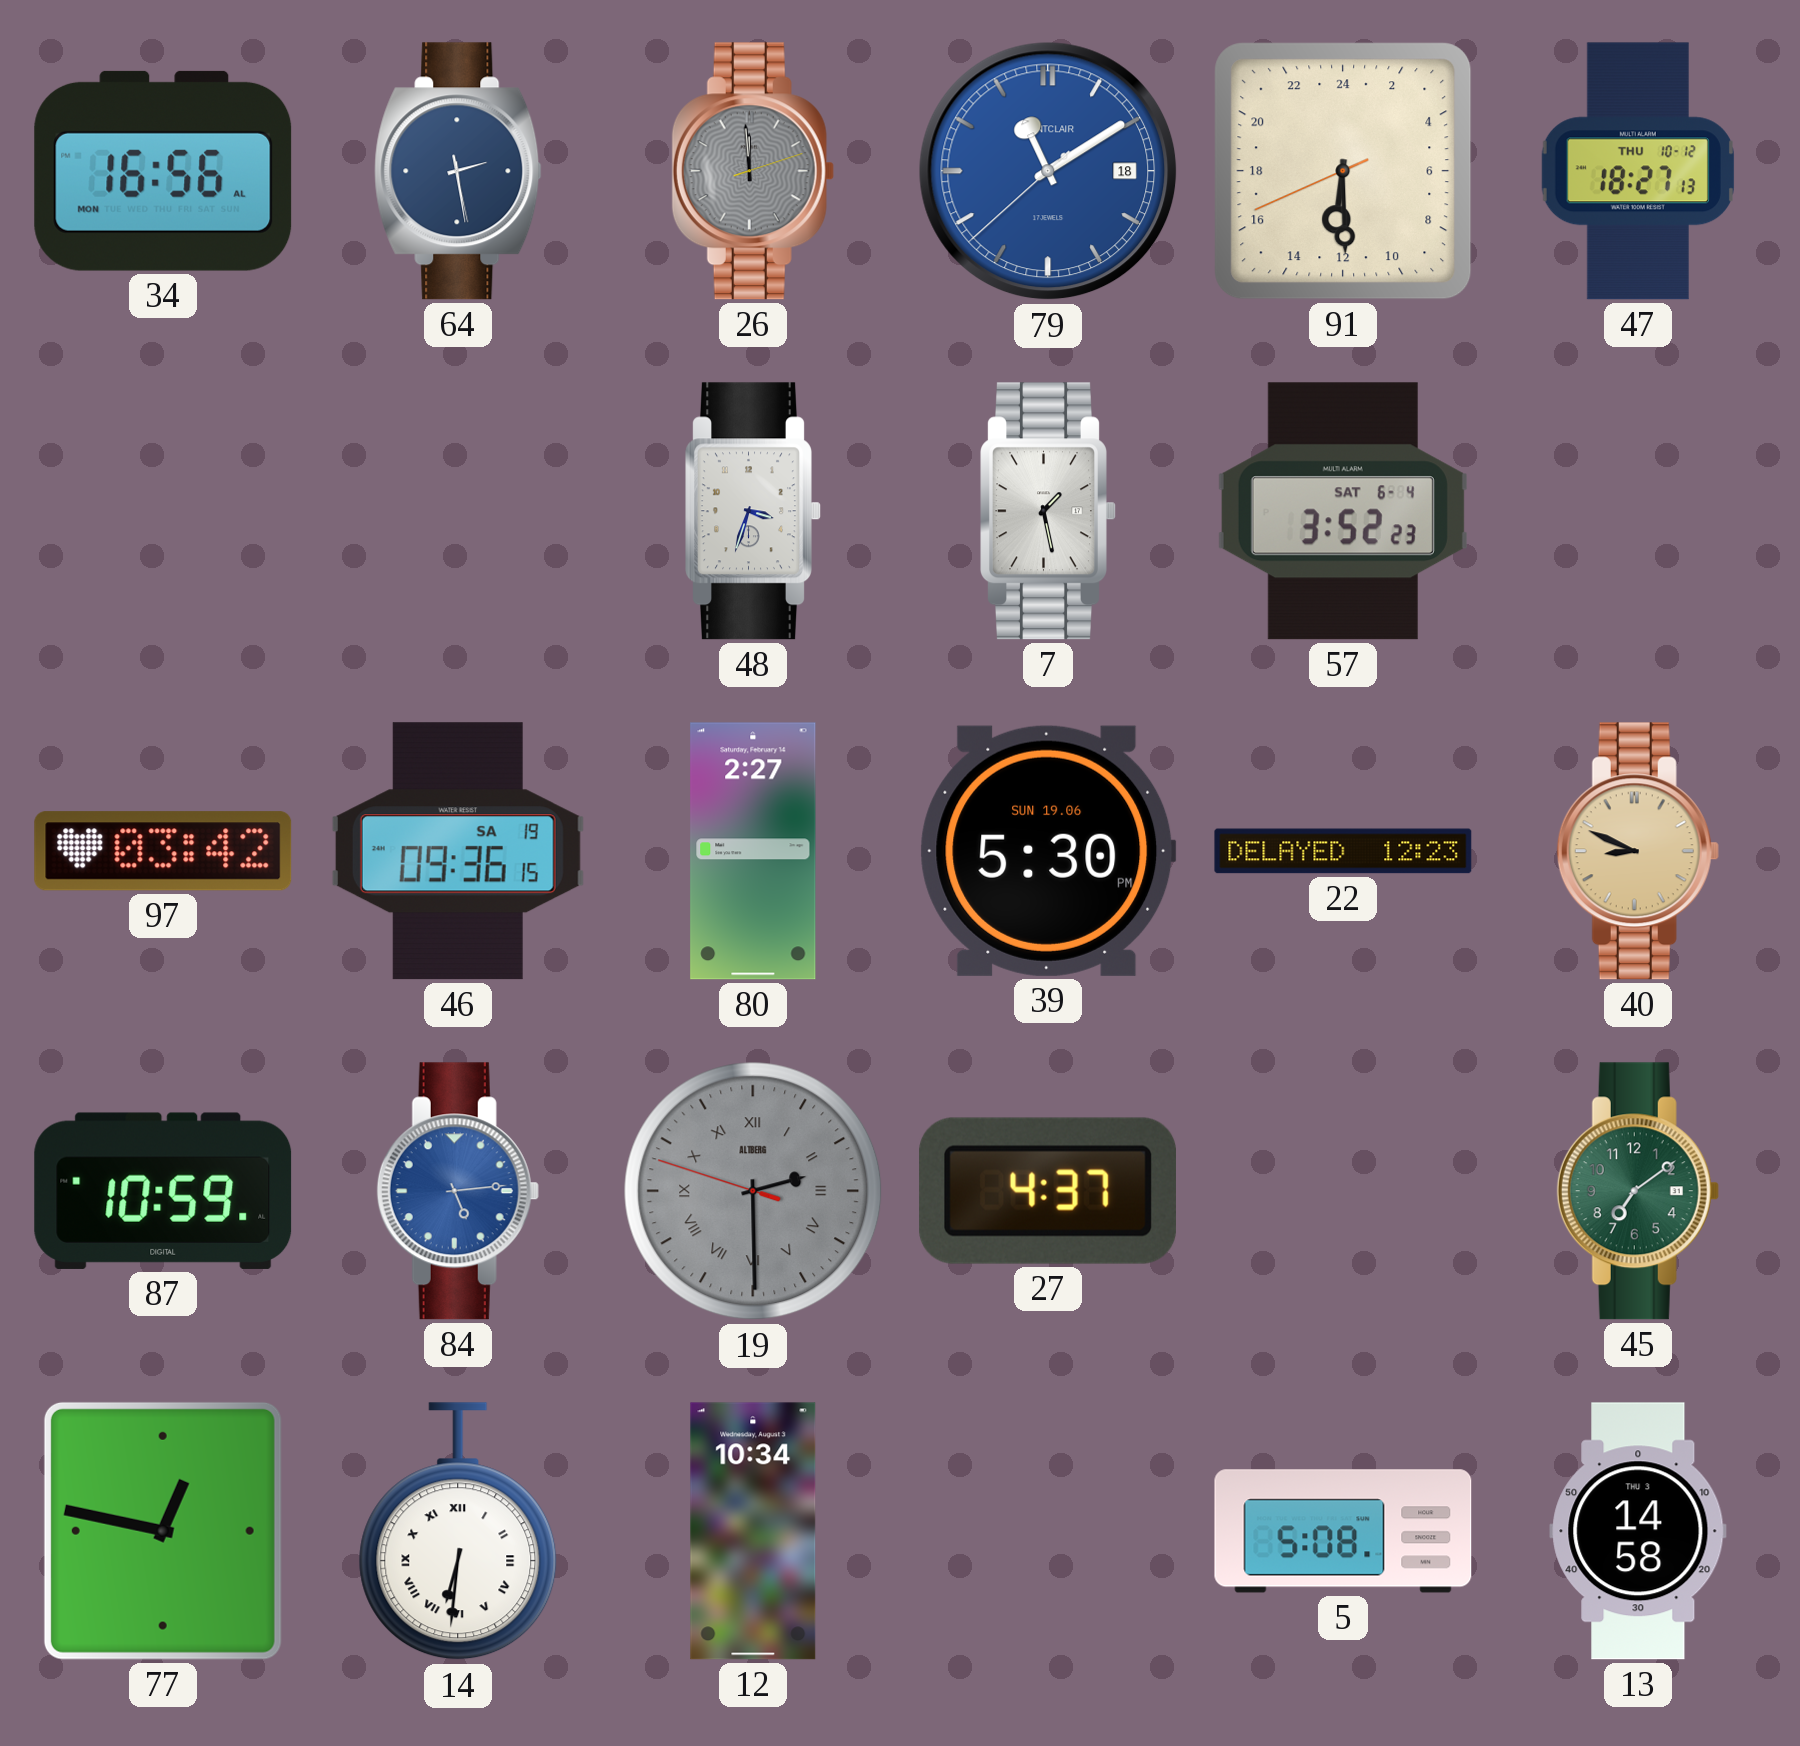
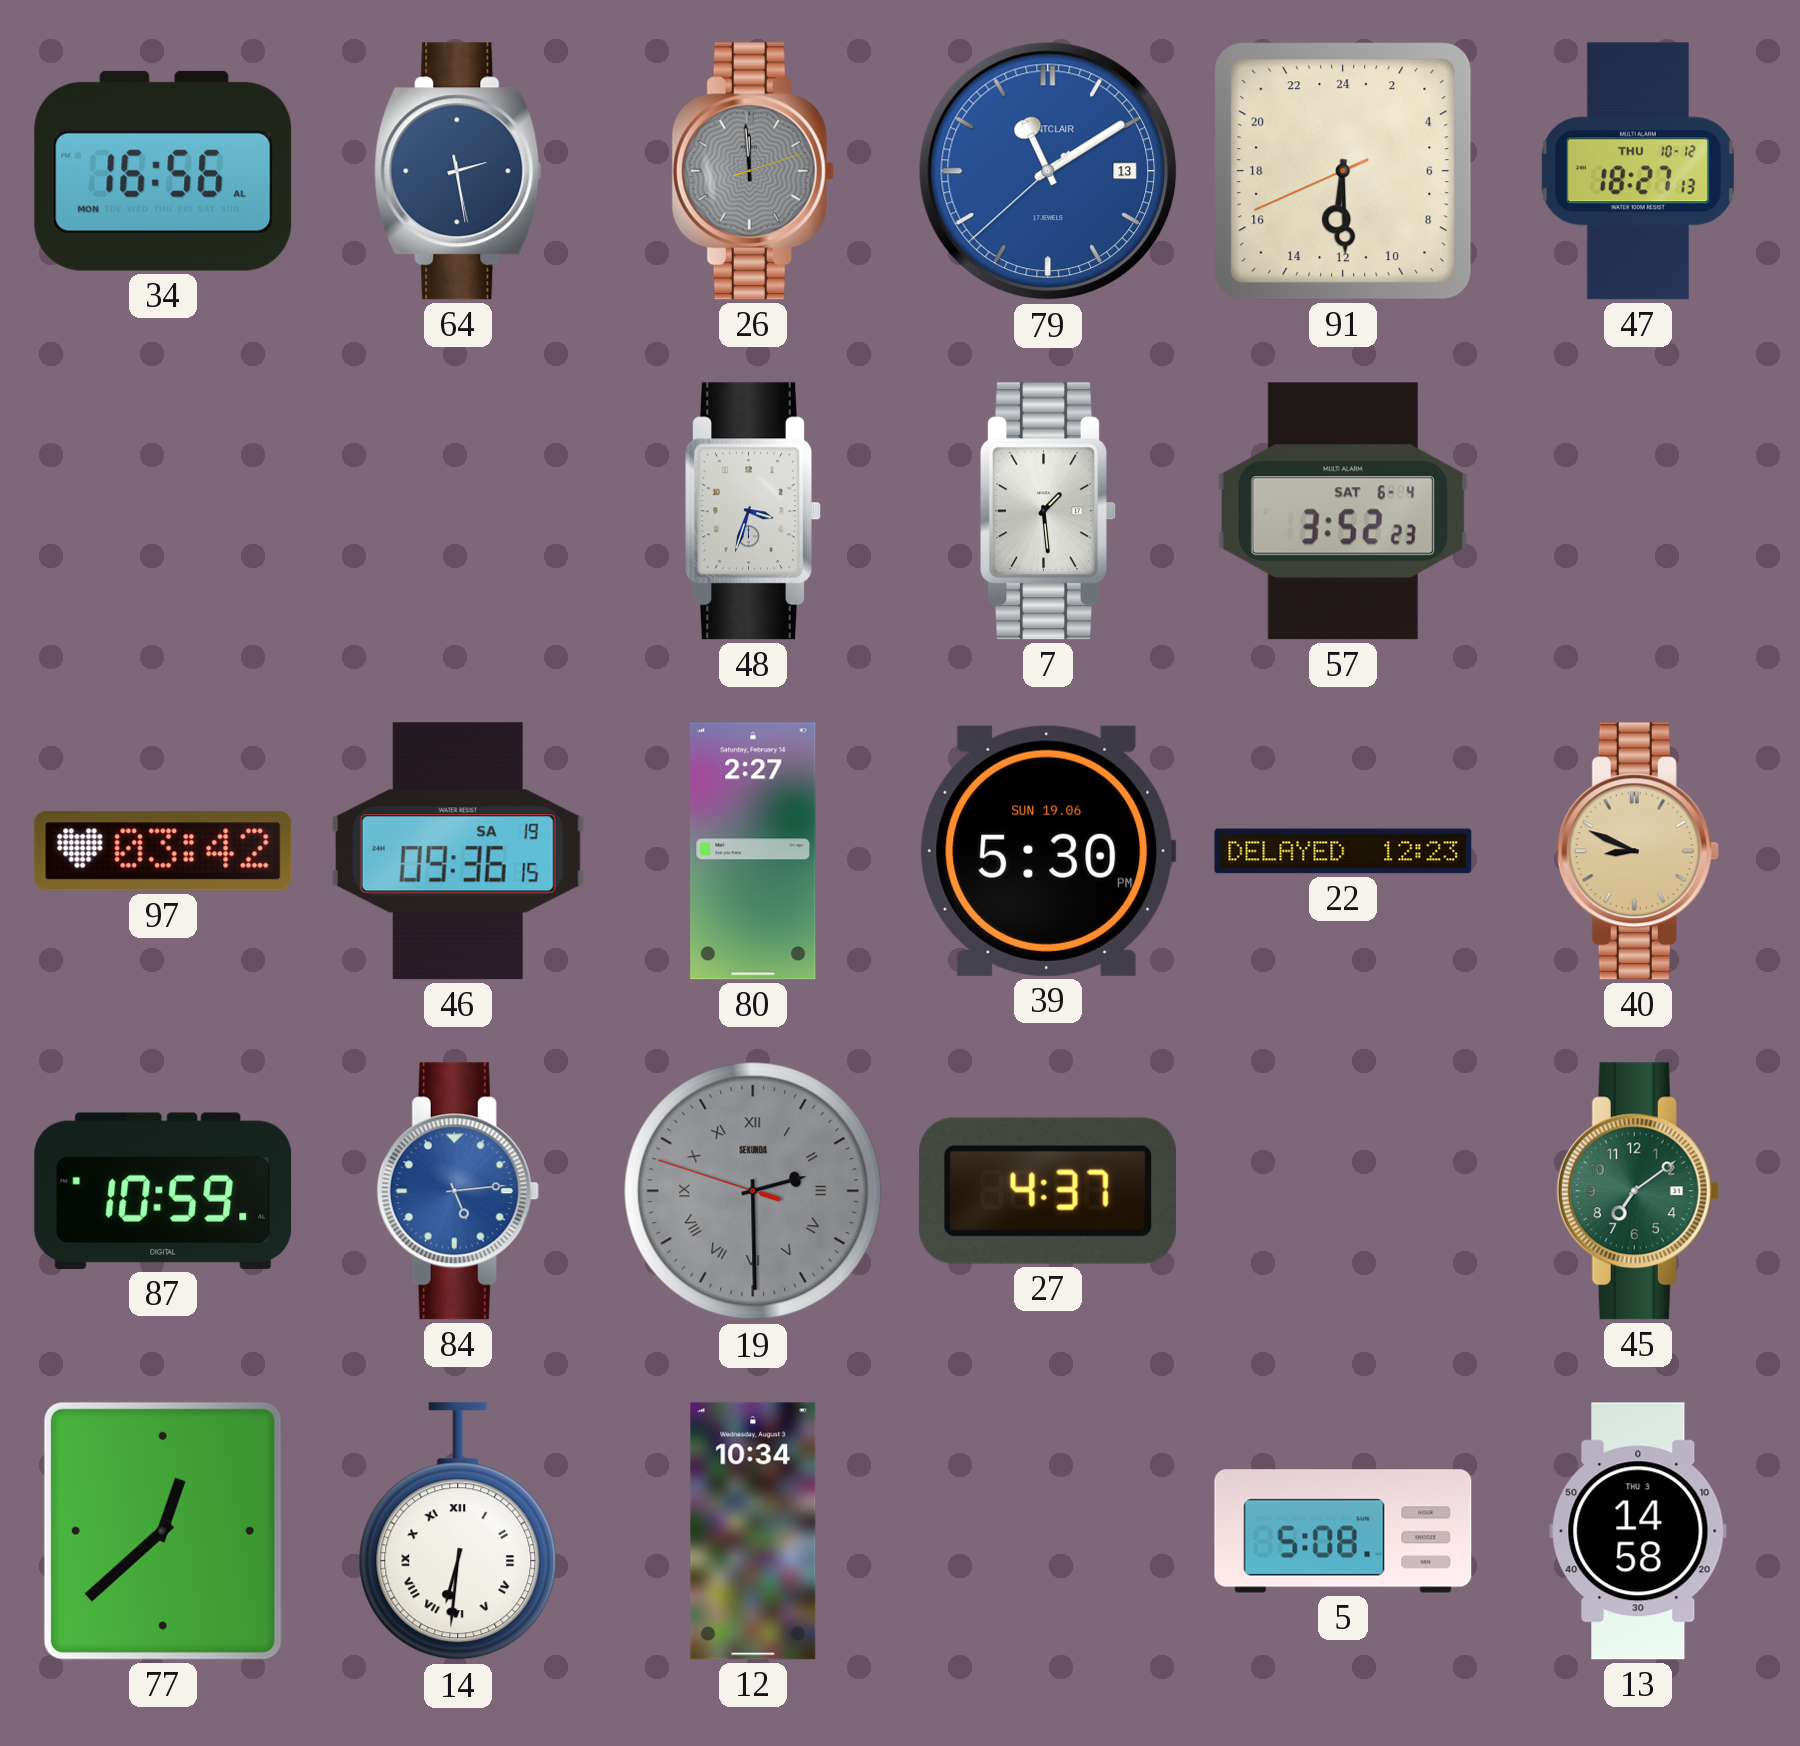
79 date: 18 -> 13
7: 1:28 -> 1:29
19 brand: ALTBERG -> SEKUNDA
77: 12:47 -> 12:38
